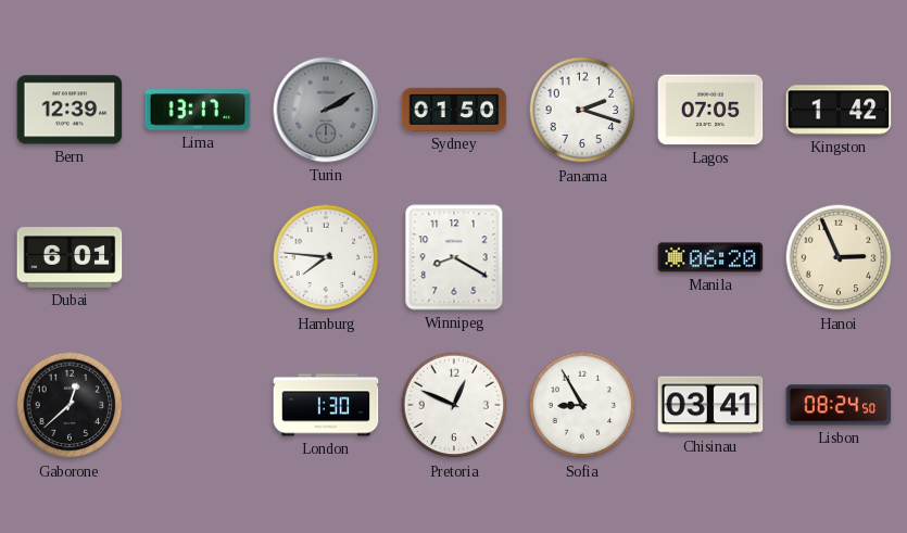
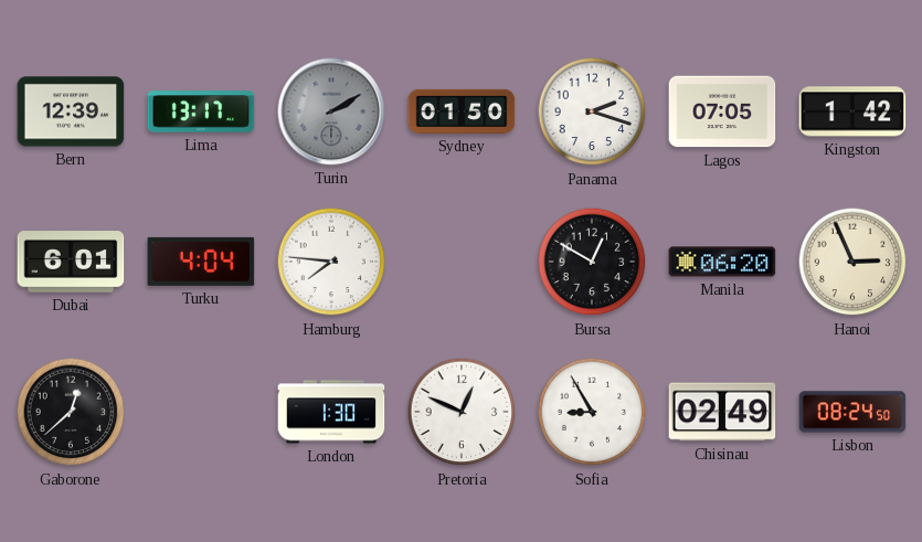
Turku: none -> 4:04
Winnipeg: 8:20 -> none
Bursa: none -> 12:50
Chisinau: 03:41 -> 02:49
